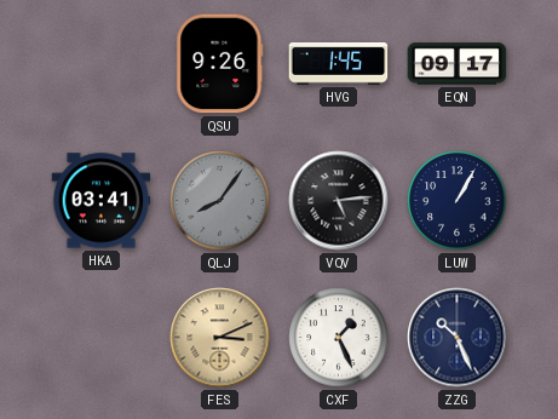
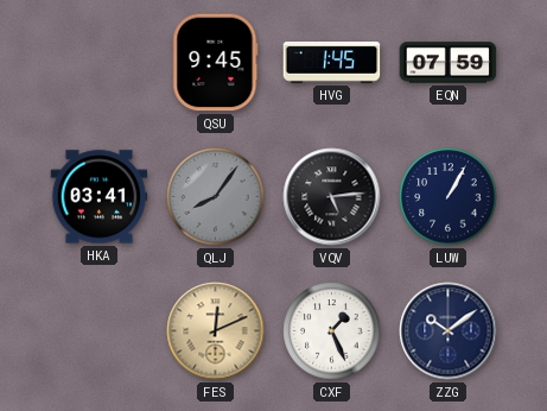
QSU: 9:26 -> 9:45
EQN: 09:17 -> 07:59
FES: 3:11 -> 12:11
ZZG: 10:26 -> 10:09
